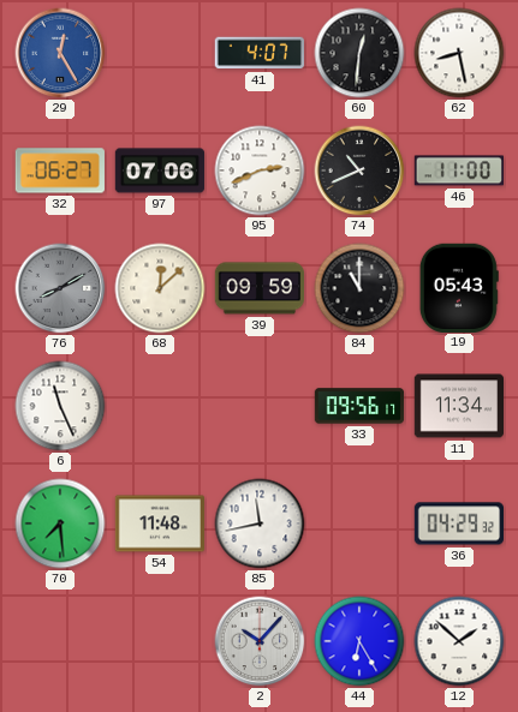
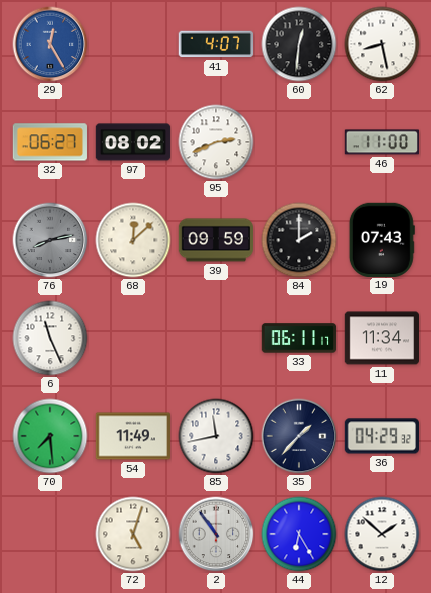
97: 07:06 -> 08:02
74: 10:41 -> none
76: 8:10 -> 8:13
84: 11:00 -> 2:00
19: 05:43 -> 07:43
33: 09:56 -> 06:11
54: 11:48 -> 11:49
35: none -> 1:37
72: none -> 5:03
2: 10:07 -> 10:54
